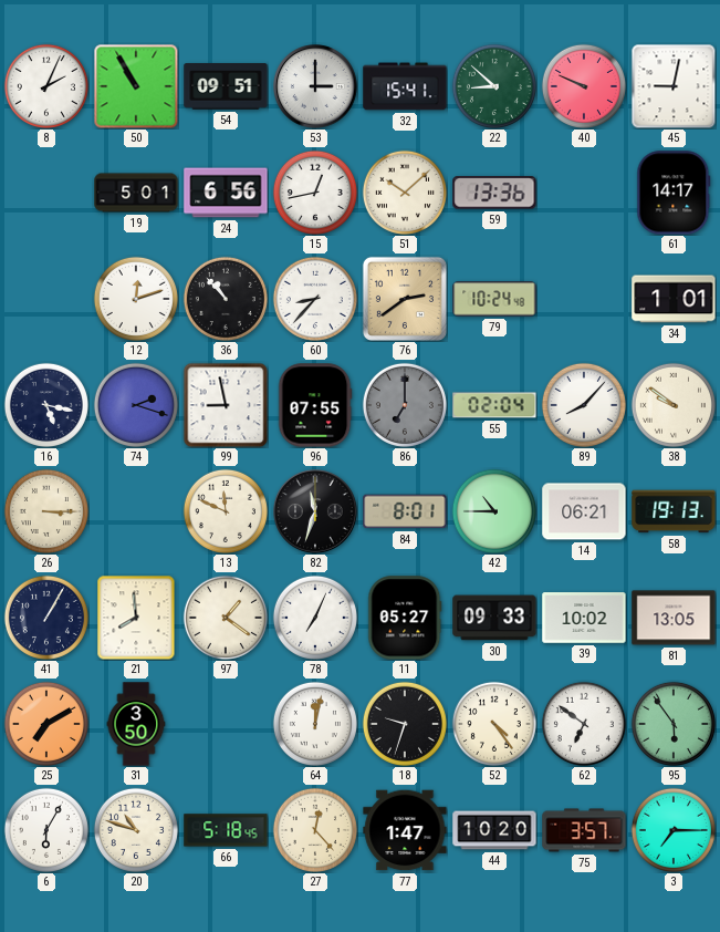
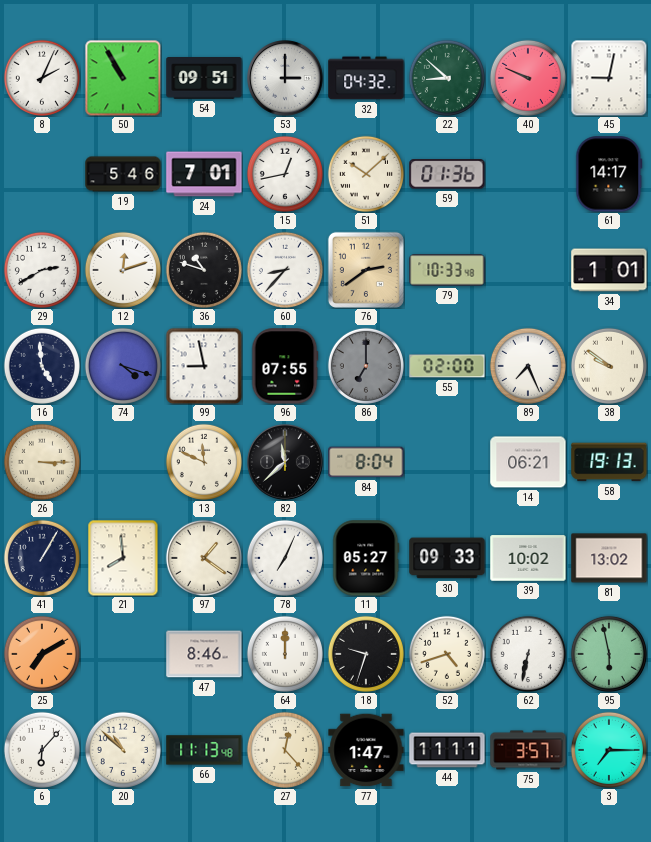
32: 15:41 -> 04:32
19: 5:01 -> 5:46
24: 6:56 -> 7:01
59: 13:36 -> 01:36
29: none -> 2:40
36: 10:53 -> 10:48
79: 10:24 -> 10:33
16: 5:17 -> 4:59
74: 2:18 -> 4:18
55: 02:04 -> 02:00
89: 8:07 -> 7:26
82: 11:33 -> 11:38
84: 8:01 -> 8:04
42: 10:45 -> none
81: 13:05 -> 13:02
31: 3:50 -> none
47: none -> 8:46
64: 12:02 -> 12:00
52: 4:24 -> 4:42
62: 6:51 -> 6:32
95: 5:54 -> 5:58
6: 6:05 -> 6:07
20: 10:48 -> 10:52
66: 5:18 -> 11:13
44: 10:20 -> 11:11
